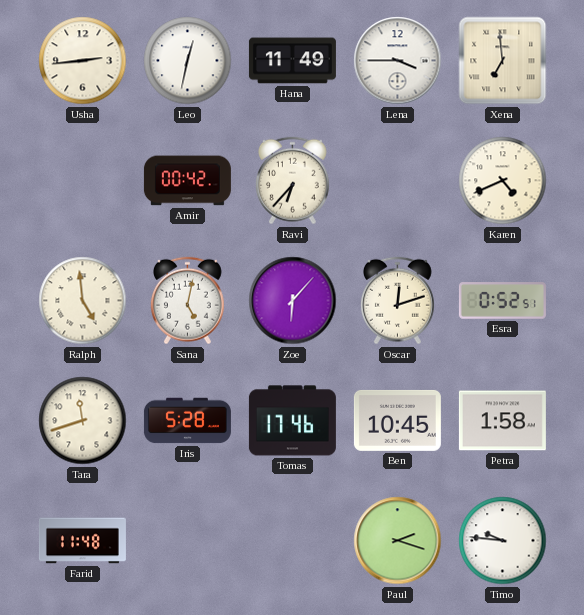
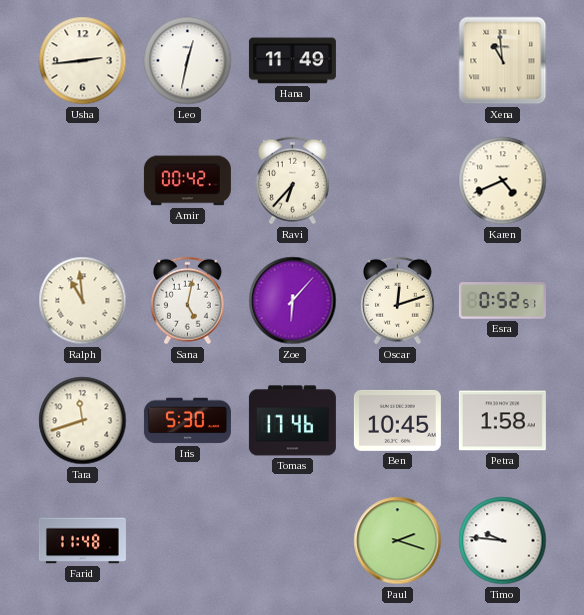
Lena: 3:45 -> none
Xena: 6:59 -> 10:59
Ralph: 4:59 -> 10:59
Iris: 5:28 -> 5:30
